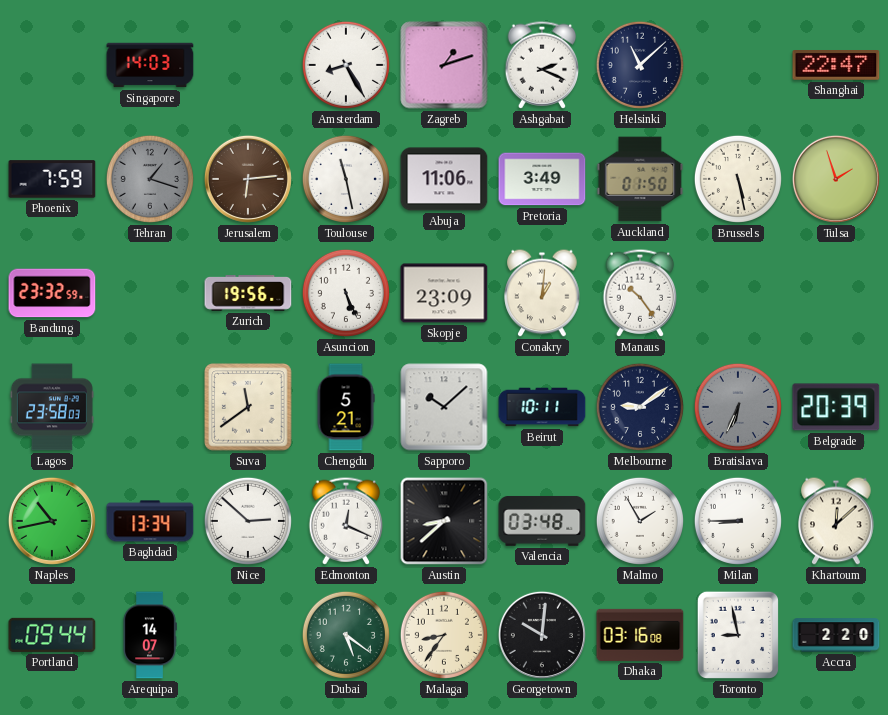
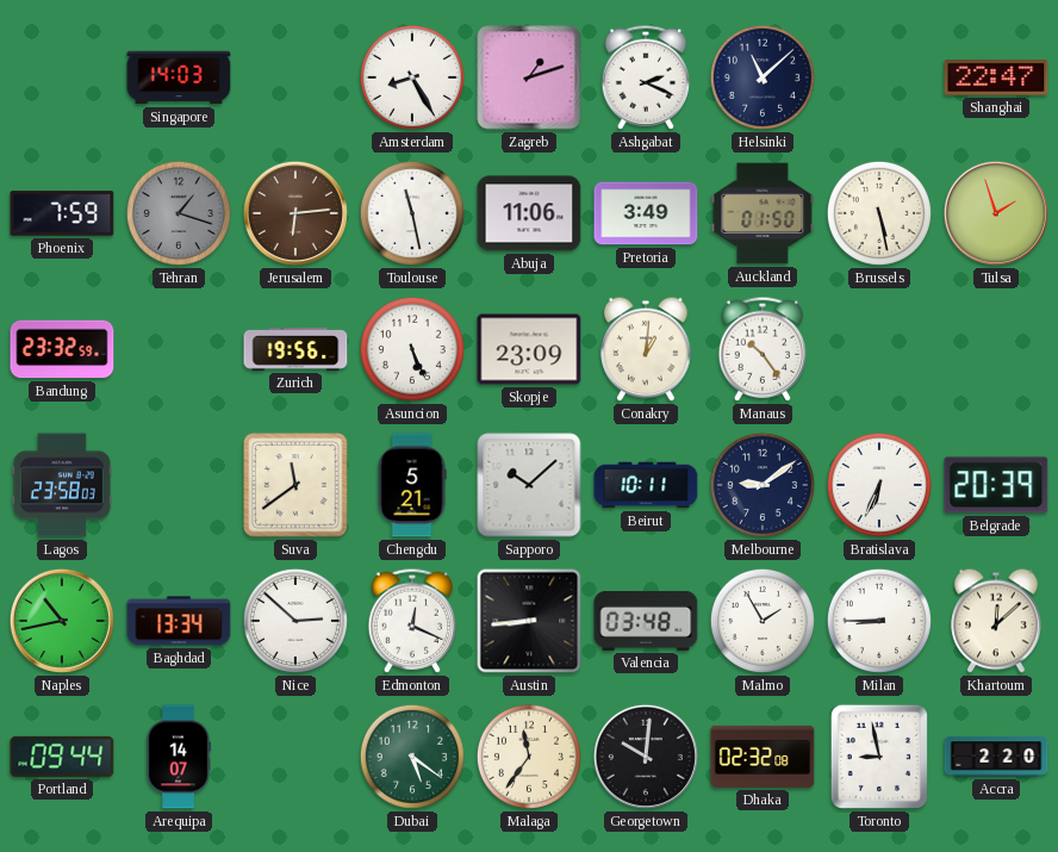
Bratislava dial: grey -> white
Austin: 8:38 -> 8:44
Malaga: 8:36 -> 11:36
Dhaka: 03:16 -> 02:32
